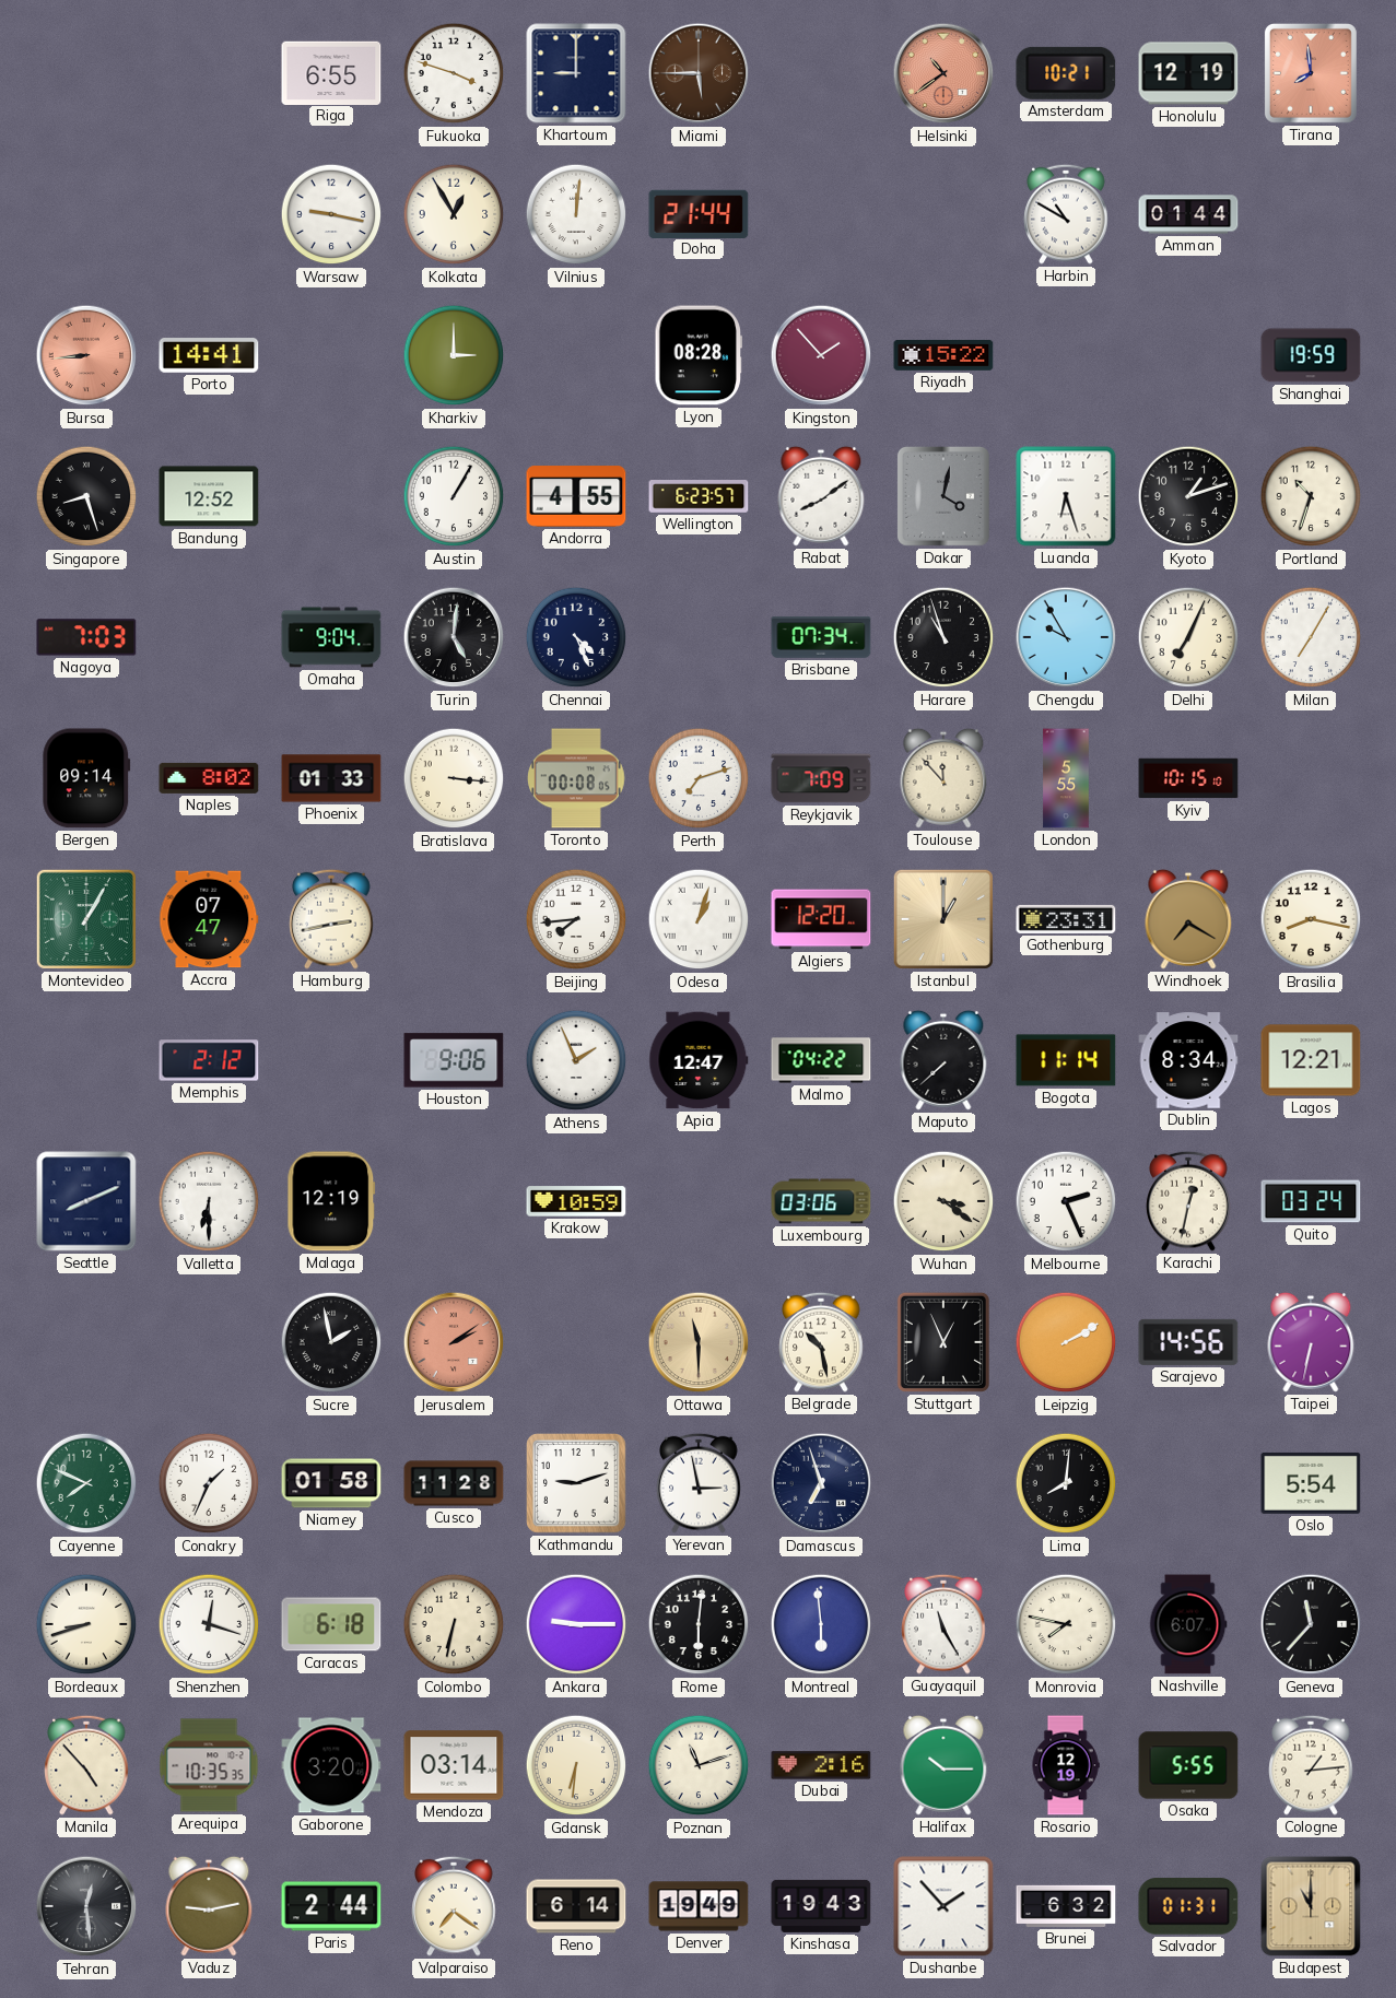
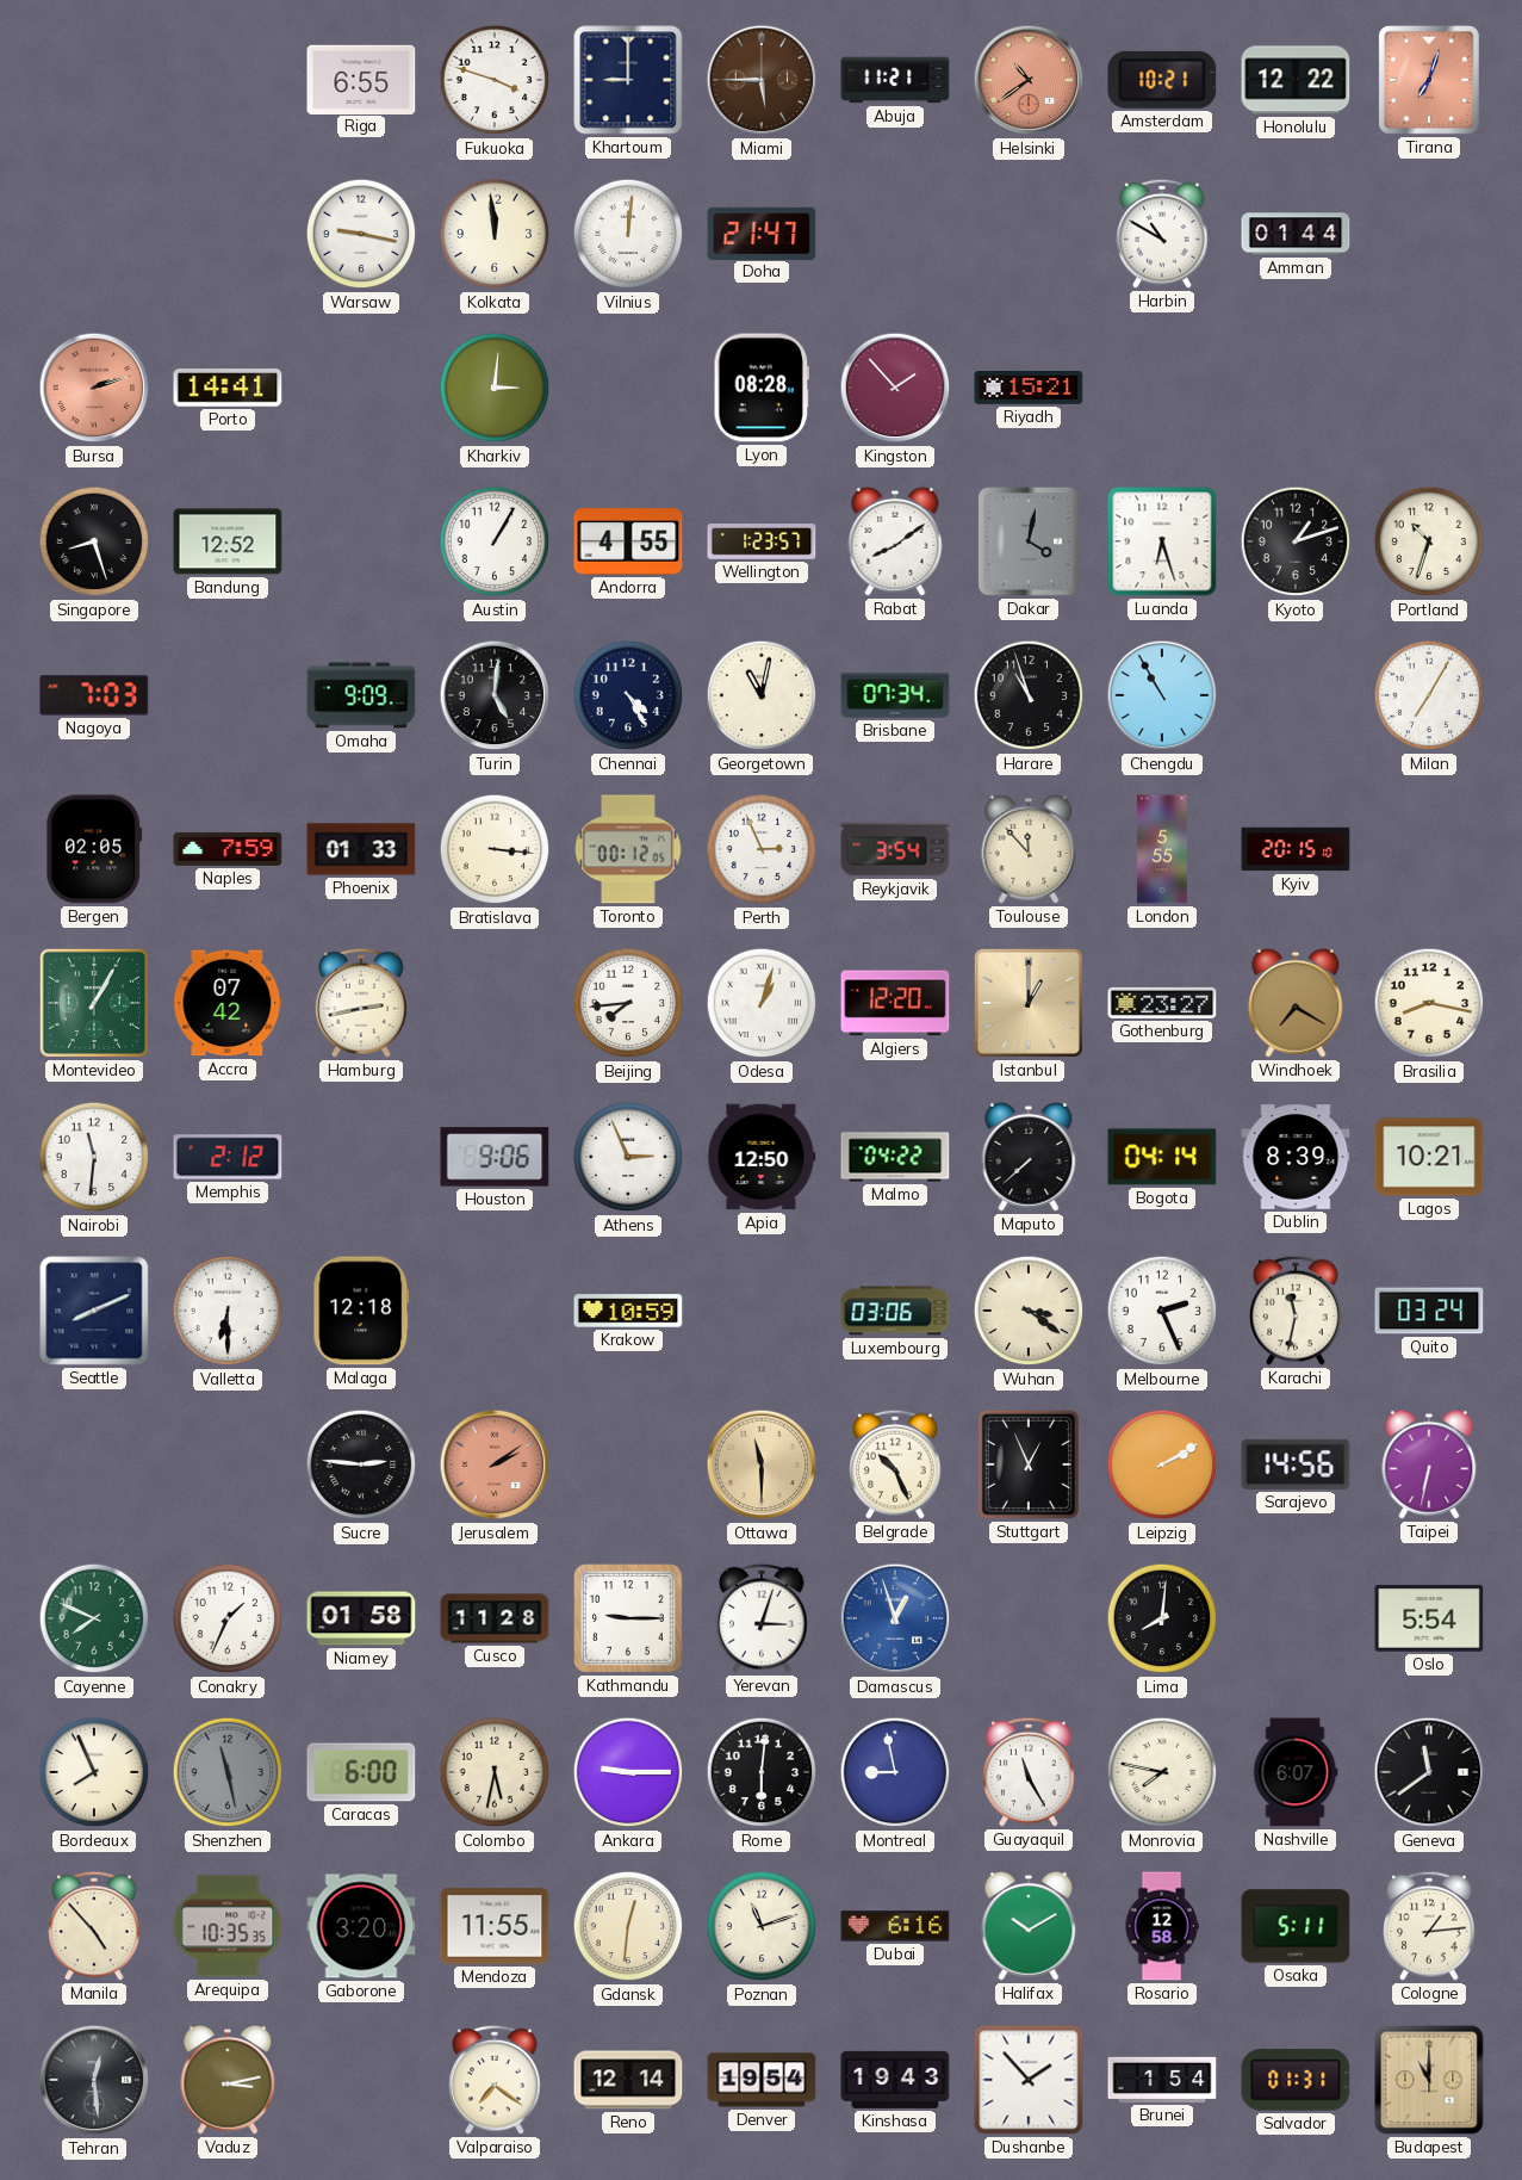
Abuja: none -> 11:21
Honolulu: 12:19 -> 12:22
Tirana: 7:59 -> 7:03
Kolkata: 12:55 -> 11:59
Doha: 21:44 -> 21:47
Bursa: 8:44 -> 2:12
Kharkiv: 3:00 -> 3:01
Riyadh: 15:22 -> 15:21
Shanghai: 19:59 -> none
Wellington: 6:23 -> 1:23
Omaha: 9:04 -> 9:09
Chennai: 4:26 -> 4:25
Georgetown: none -> 11:02
Chengdu: 9:55 -> 10:55
Delhi: 7:04 -> none
Bergen: 09:14 -> 02:05
Naples: 8:02 -> 7:59
Toronto: 00:08 -> 00:12
Perth: 7:12 -> 2:56
Reykjavik: 7:09 -> 3:54
Kyiv: 10:15 -> 20:15
Accra: 07:47 -> 07:42
Gothenburg: 23:31 -> 23:27
Nairobi: none -> 11:31
Athens: 1:56 -> 2:56
Apia: 12:47 -> 12:50
Bogota: 11:14 -> 04:14
Dublin: 8:34 -> 8:39
Lagos: 12:21 -> 10:21
Malaga: 12:19 -> 12:18
Karachi: 12:32 -> 11:32
Sucre: 1:58 -> 2:46
Belgrade: 10:28 -> 10:26
Kathmandu: 9:12 -> 9:15
Yerevan: 2:58 -> 3:03
Damascus: 6:57 -> 12:57
Damascus dial: navy -> blue
Bordeaux: 8:42 -> 7:56
Shenzhen: 12:18 -> 11:28
Shenzhen dial: white -> grey
Caracas: 6:18 -> 6:00
Colombo: 6:32 -> 5:32
Montreal: 5:59 -> 8:58
Geneva: 11:37 -> 11:39
Mendoza: 03:14 -> 11:55
Gdansk: 6:31 -> 12:31
Dubai: 2:16 -> 6:16
Halifax: 10:15 -> 10:10
Rosario: 12:19 -> 12:58
Osaka: 5:55 -> 5:11
Vaduz: 9:13 -> 3:13
Paris: 2:44 -> none
Reno: 6:14 -> 12:14
Denver: 19:49 -> 19:54
Brunei: 6:32 -> 1:54
